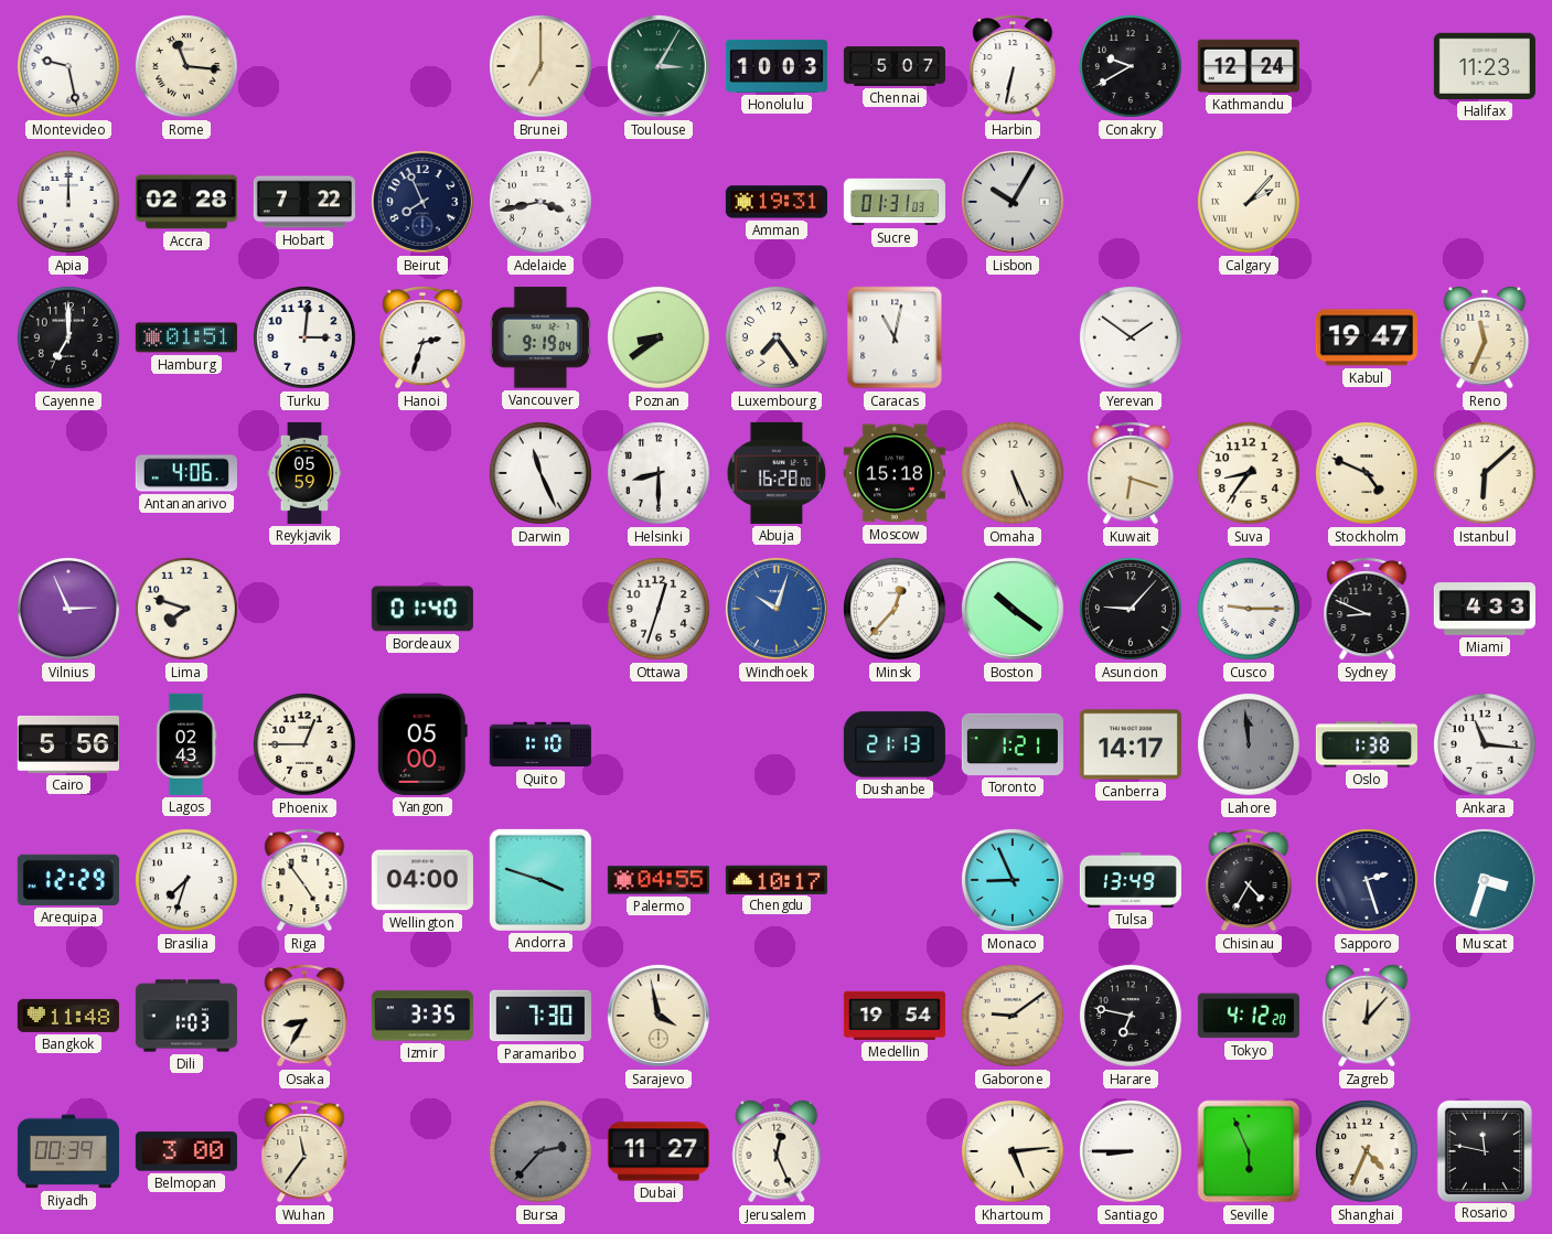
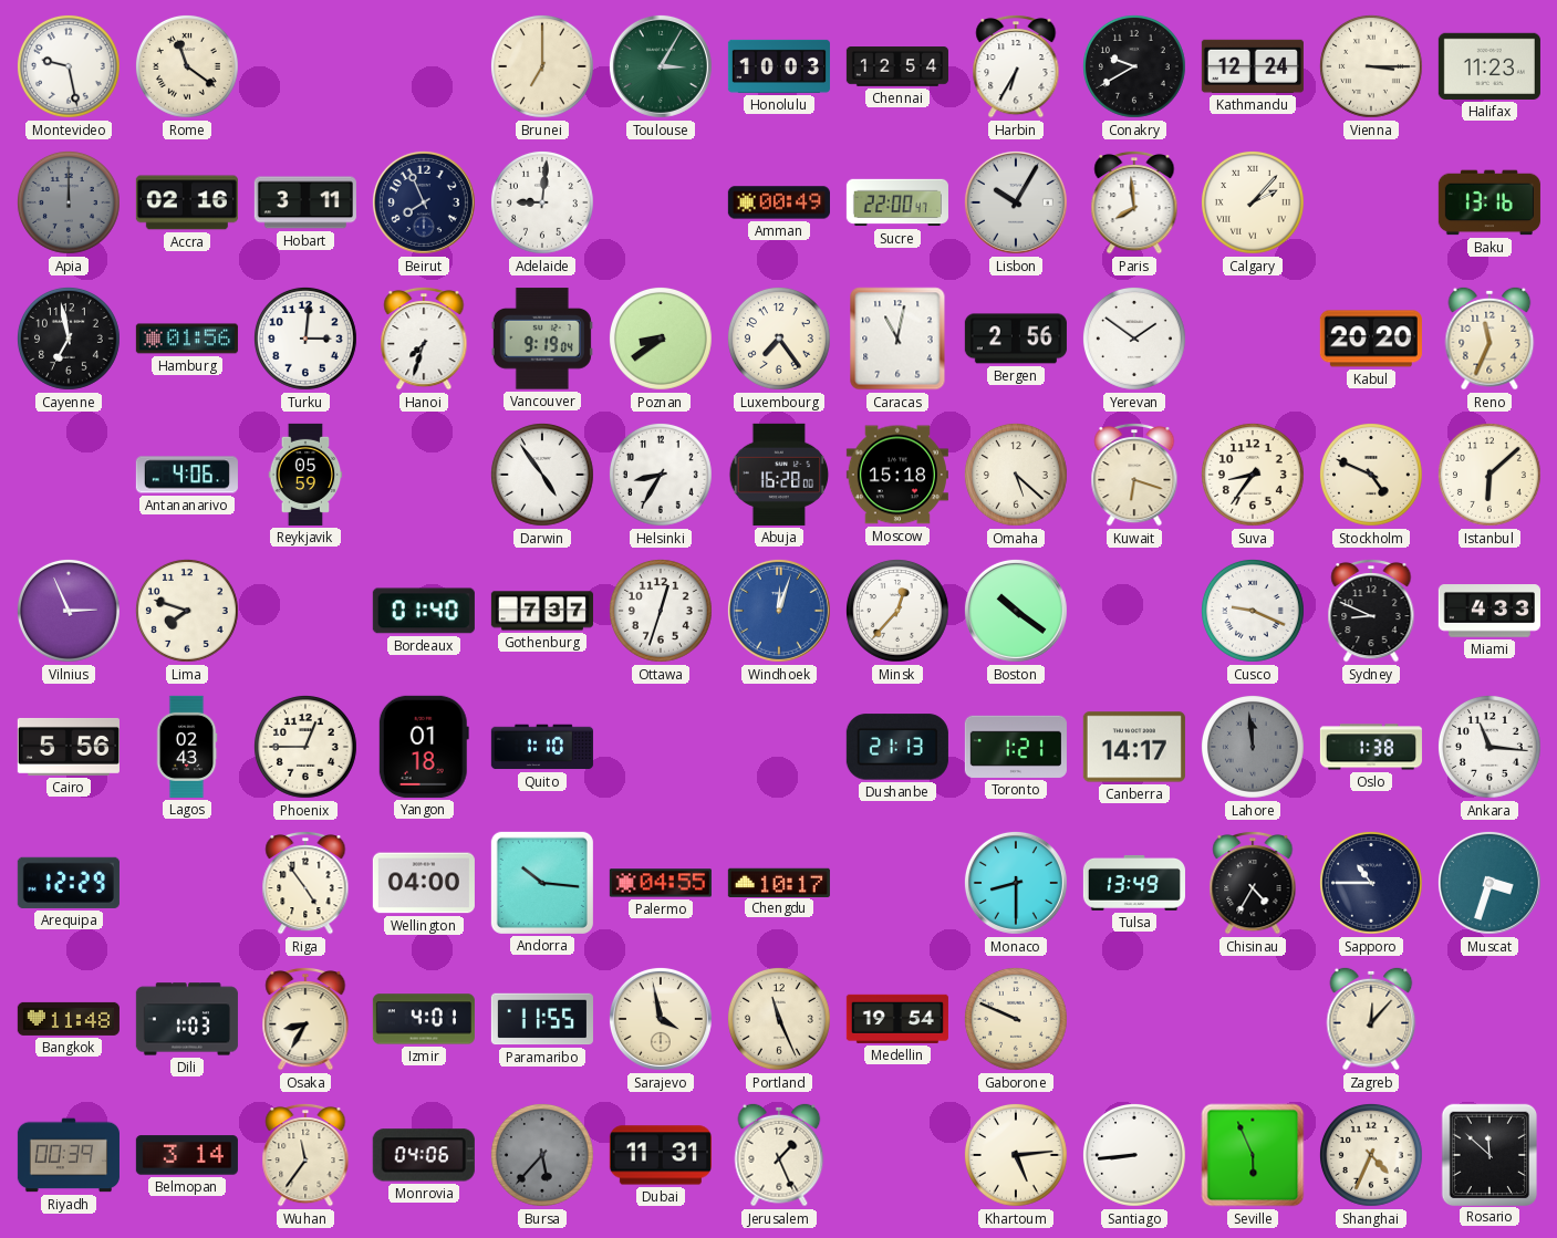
Rome: 11:16 -> 11:21
Chennai: 5:07 -> 12:54
Harbin: 6:32 -> 6:35
Vienna: none -> 3:15
Apia dial: white -> grey
Accra: 02:28 -> 02:16
Hobart: 7:22 -> 3:11
Adelaide: 3:43 -> 9:01
Amman: 19:31 -> 00:49
Sucre: 01:31 -> 22:00
Paris: none -> 7:59
Baku: none -> 13:16
Cayenne: 7:00 -> 6:58
Hamburg: 01:51 -> 01:56
Hanoi: 2:33 -> 7:33
Bergen: none -> 2:56
Kabul: 19:47 -> 20:20
Darwin: 11:26 -> 4:54
Helsinki: 8:30 -> 8:35
Omaha: 5:26 -> 5:22
Gothenburg: none -> 7:37
Windhoek: 10:03 -> 12:03
Asuncion: 9:07 -> none
Cusco: 9:15 -> 9:19
Yangon: 05:00 -> 01:18
Brasilia: 7:33 -> none
Andorra: 3:48 -> 10:16
Monaco: 8:56 -> 8:30
Sapporo: 2:27 -> 10:45
Izmir: 3:35 -> 4:01
Paramaribo: 7:30 -> 11:55
Portland: none -> 11:26
Gaborone: 9:09 -> 9:49
Harare: 6:47 -> none
Tokyo: 4:12 -> none
Belmopan: 3:00 -> 3:14
Monrovia: none -> 04:06
Bursa: 2:37 -> 5:37
Dubai: 11:27 -> 11:31
Jerusalem: 12:26 -> 1:26
Santiago: 8:45 -> 8:44
Rosario: 11:47 -> 11:52
